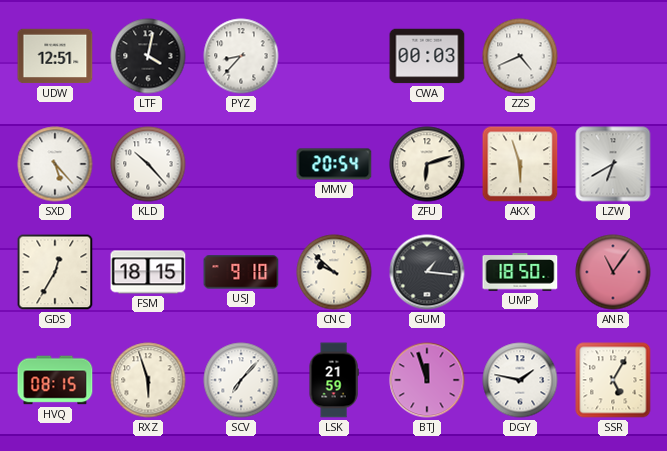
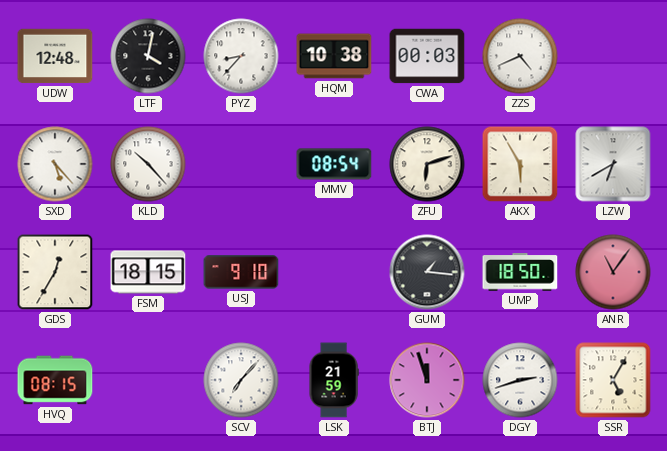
UDW: 12:51 -> 12:48
HQM: none -> 10:38
MMV: 20:54 -> 08:54
AKX: 5:57 -> 5:55
CNC: 9:52 -> none
RXZ: 5:57 -> none
DGY: 1:47 -> 2:42
